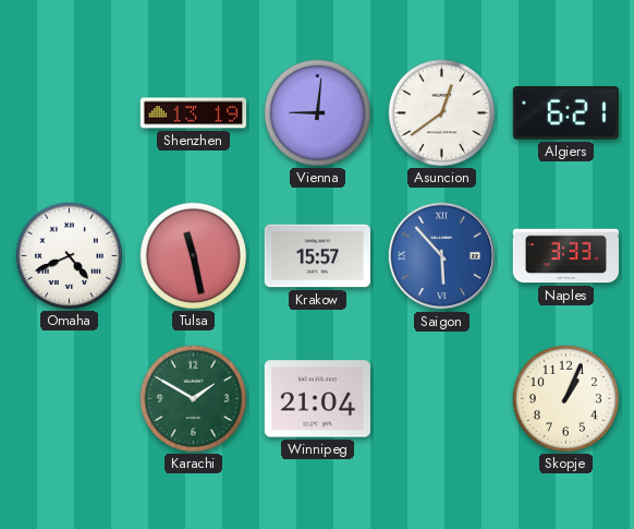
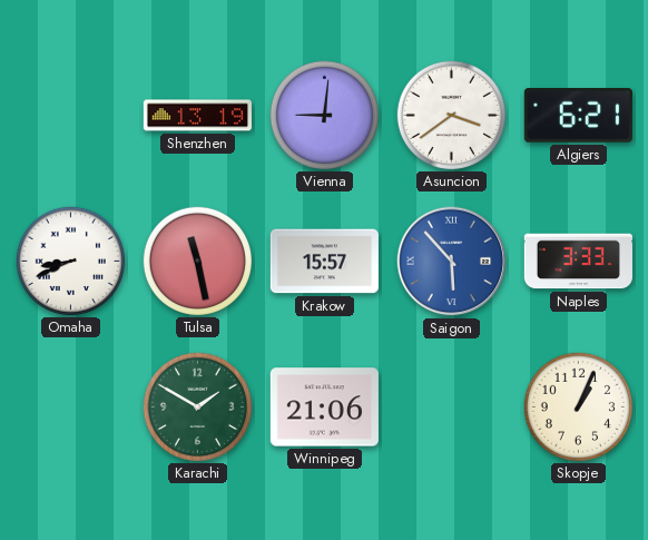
Asuncion: 12:39 -> 3:39
Omaha: 4:41 -> 8:41
Winnipeg: 21:04 -> 21:06
